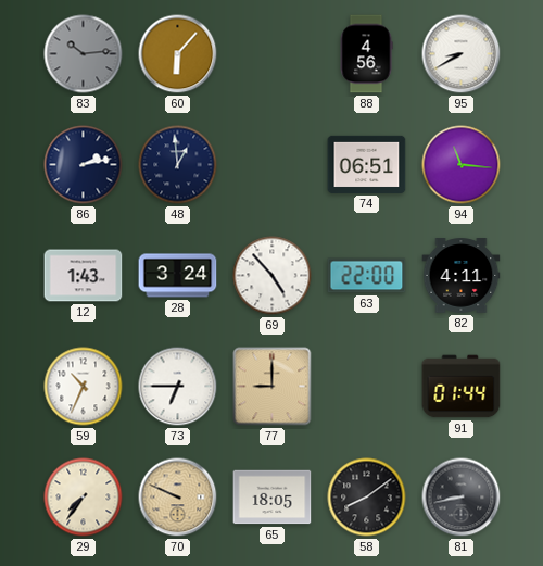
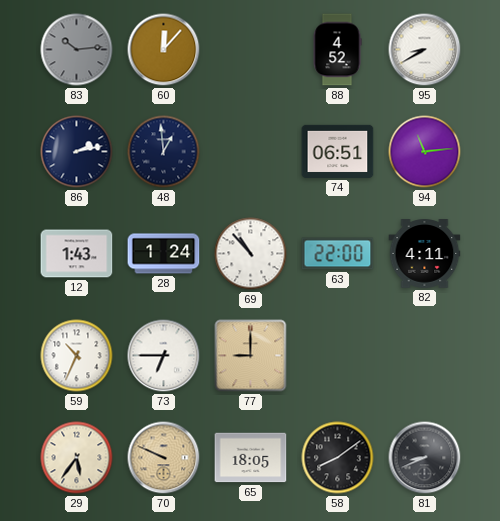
60: 6:07 -> 12:07
88: 4:56 -> 4:52
94: 11:16 -> 11:14
28: 3:24 -> 1:24
69: 4:53 -> 10:53
91: 01:44 -> none
29: 7:36 -> 5:36
81: 8:43 -> 8:41
